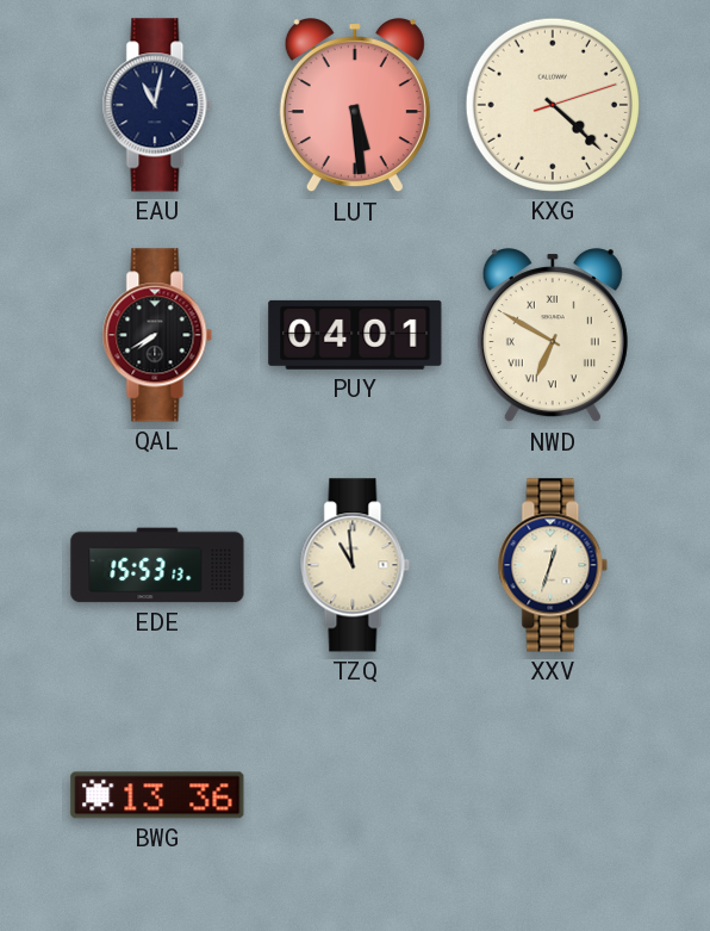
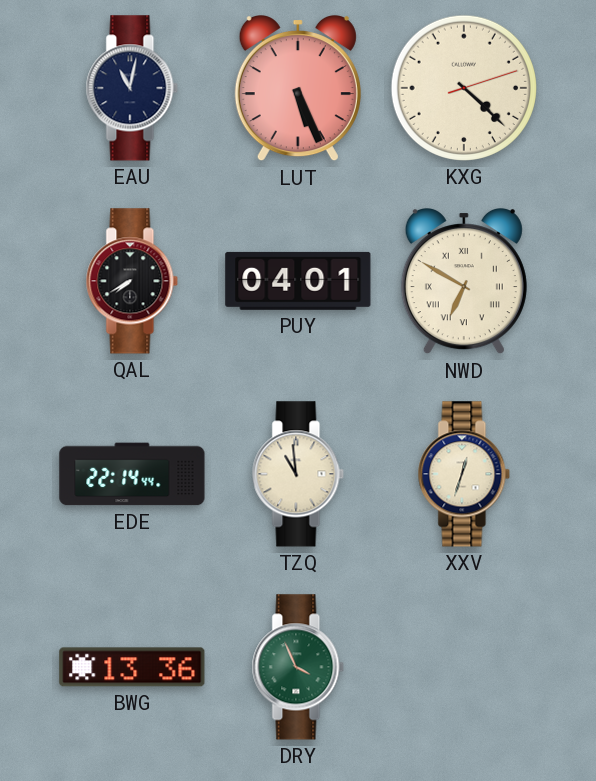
LUT: 5:29 -> 5:26
EDE: 15:53 -> 22:14
DRY: none -> 3:56
